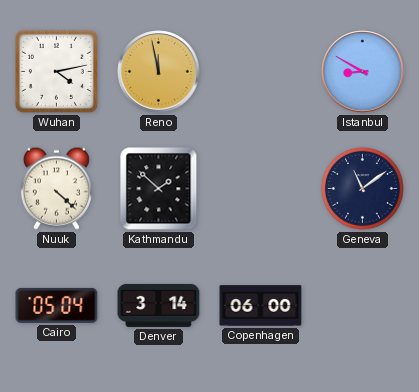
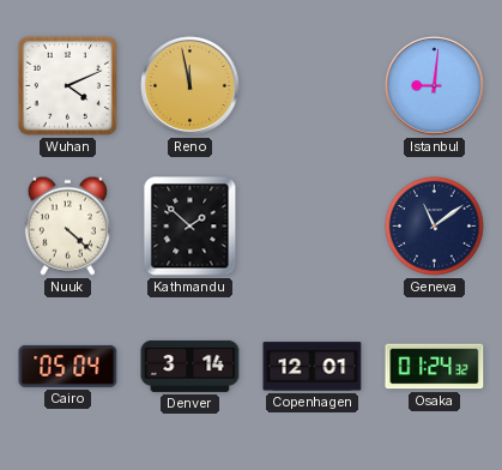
Wuhan: 4:13 -> 4:11
Istanbul: 8:50 -> 9:01
Copenhagen: 06:00 -> 12:01
Osaka: none -> 01:24
